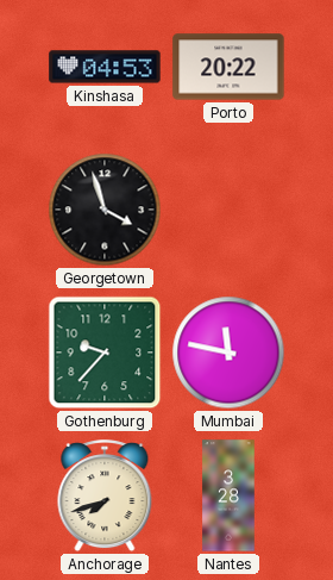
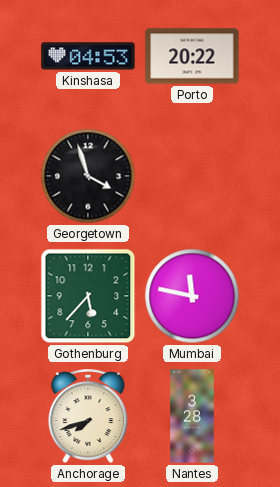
Gothenburg: 9:37 -> 5:37
